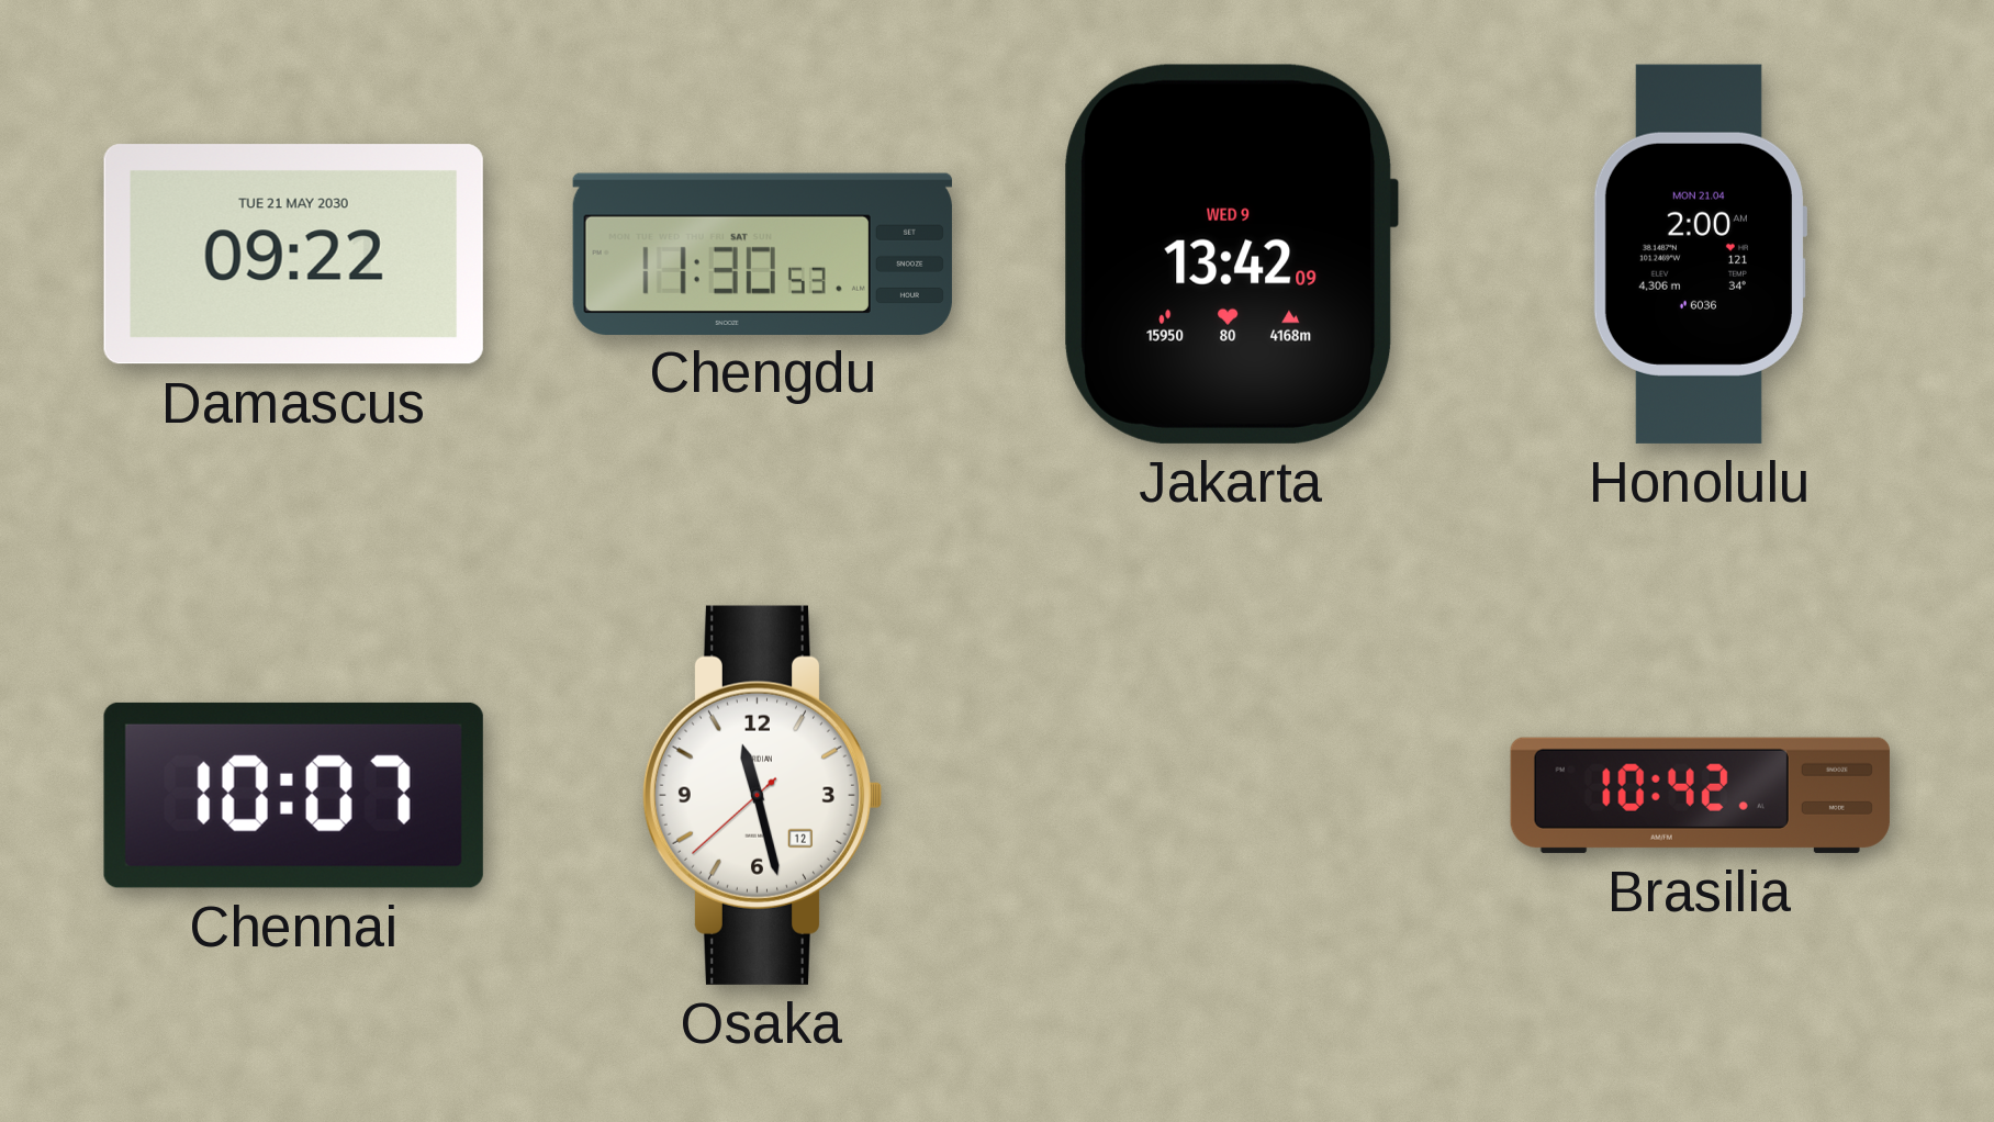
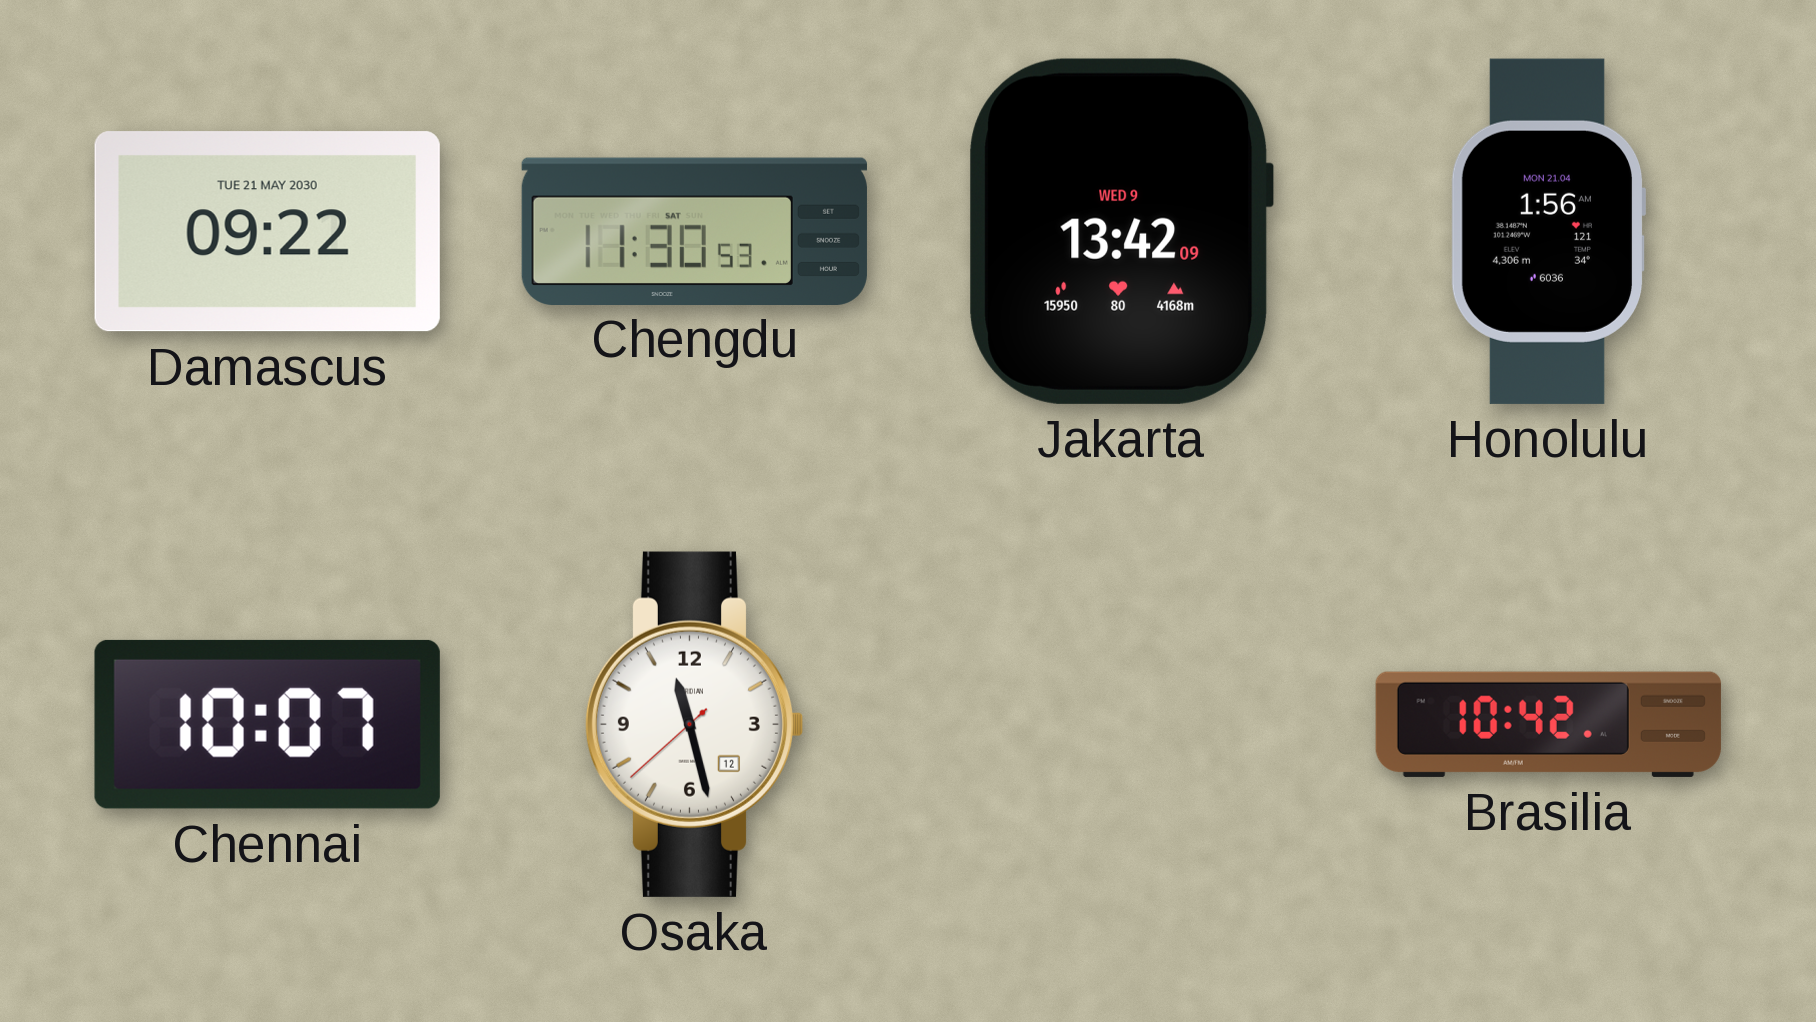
Honolulu: 2:00 -> 1:56
